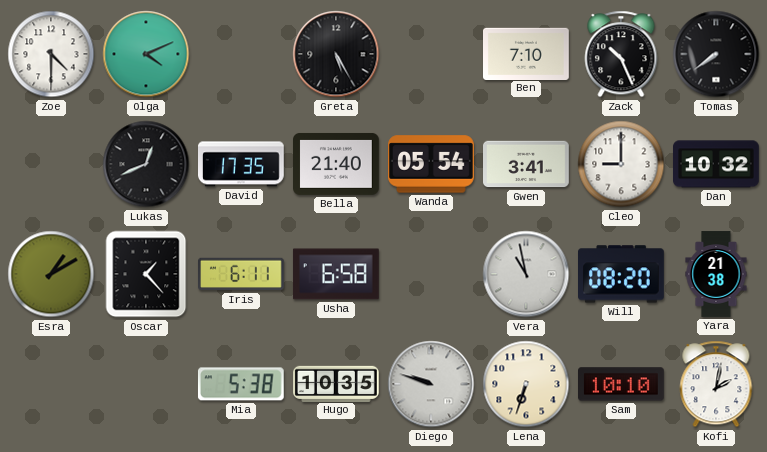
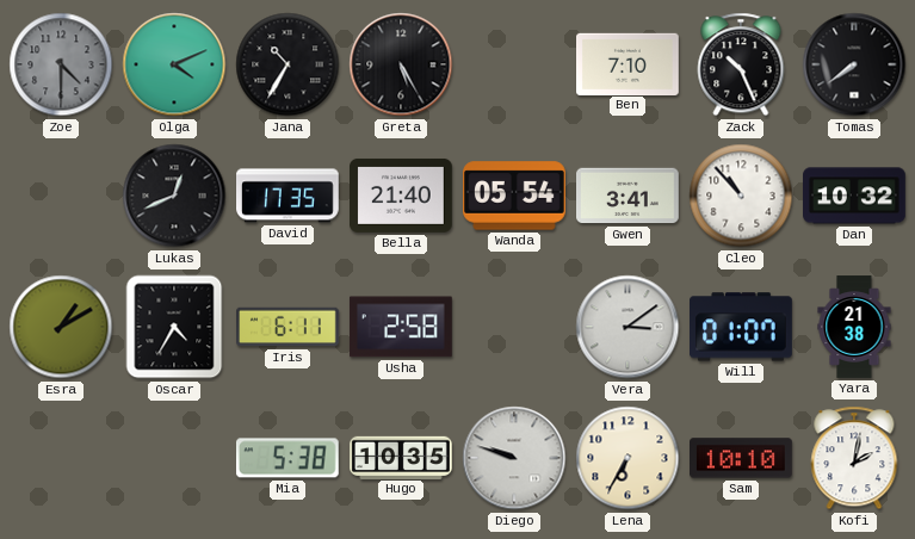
Zoe dial: white -> grey
Jana: none -> 10:35
Cleo: 9:00 -> 10:53
Oscar: 1:23 -> 4:35
Usha: 6:58 -> 2:58
Vera: 10:58 -> 3:09
Will: 08:20 -> 01:07
Lena: 6:33 -> 6:35
